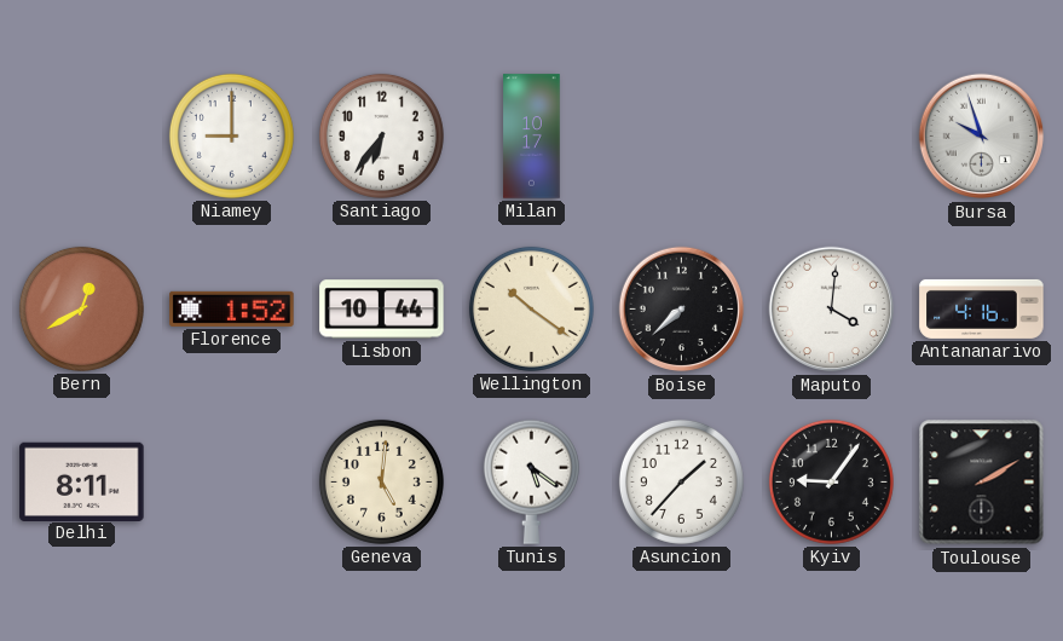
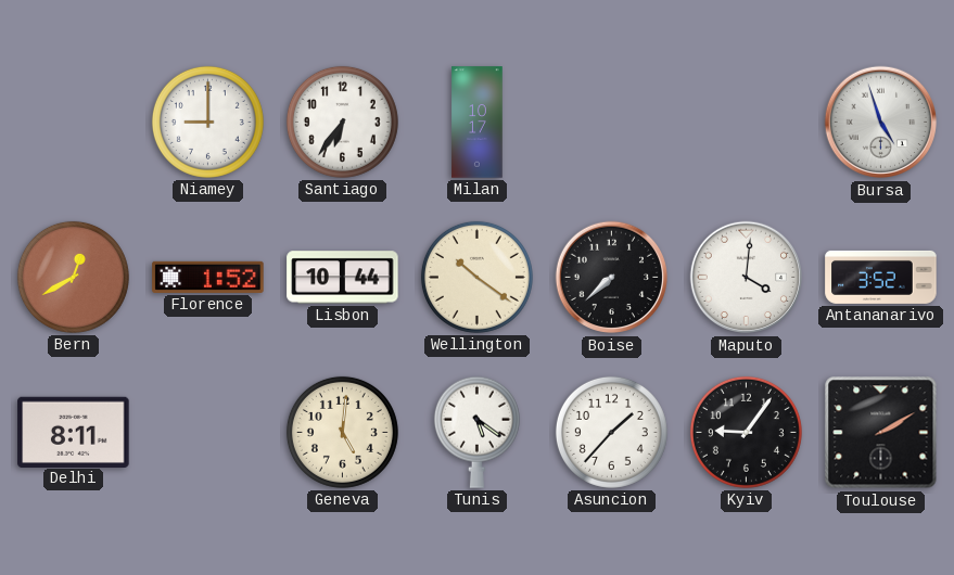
Bursa: 9:57 -> 4:57
Antananarivo: 4:16 -> 3:52
